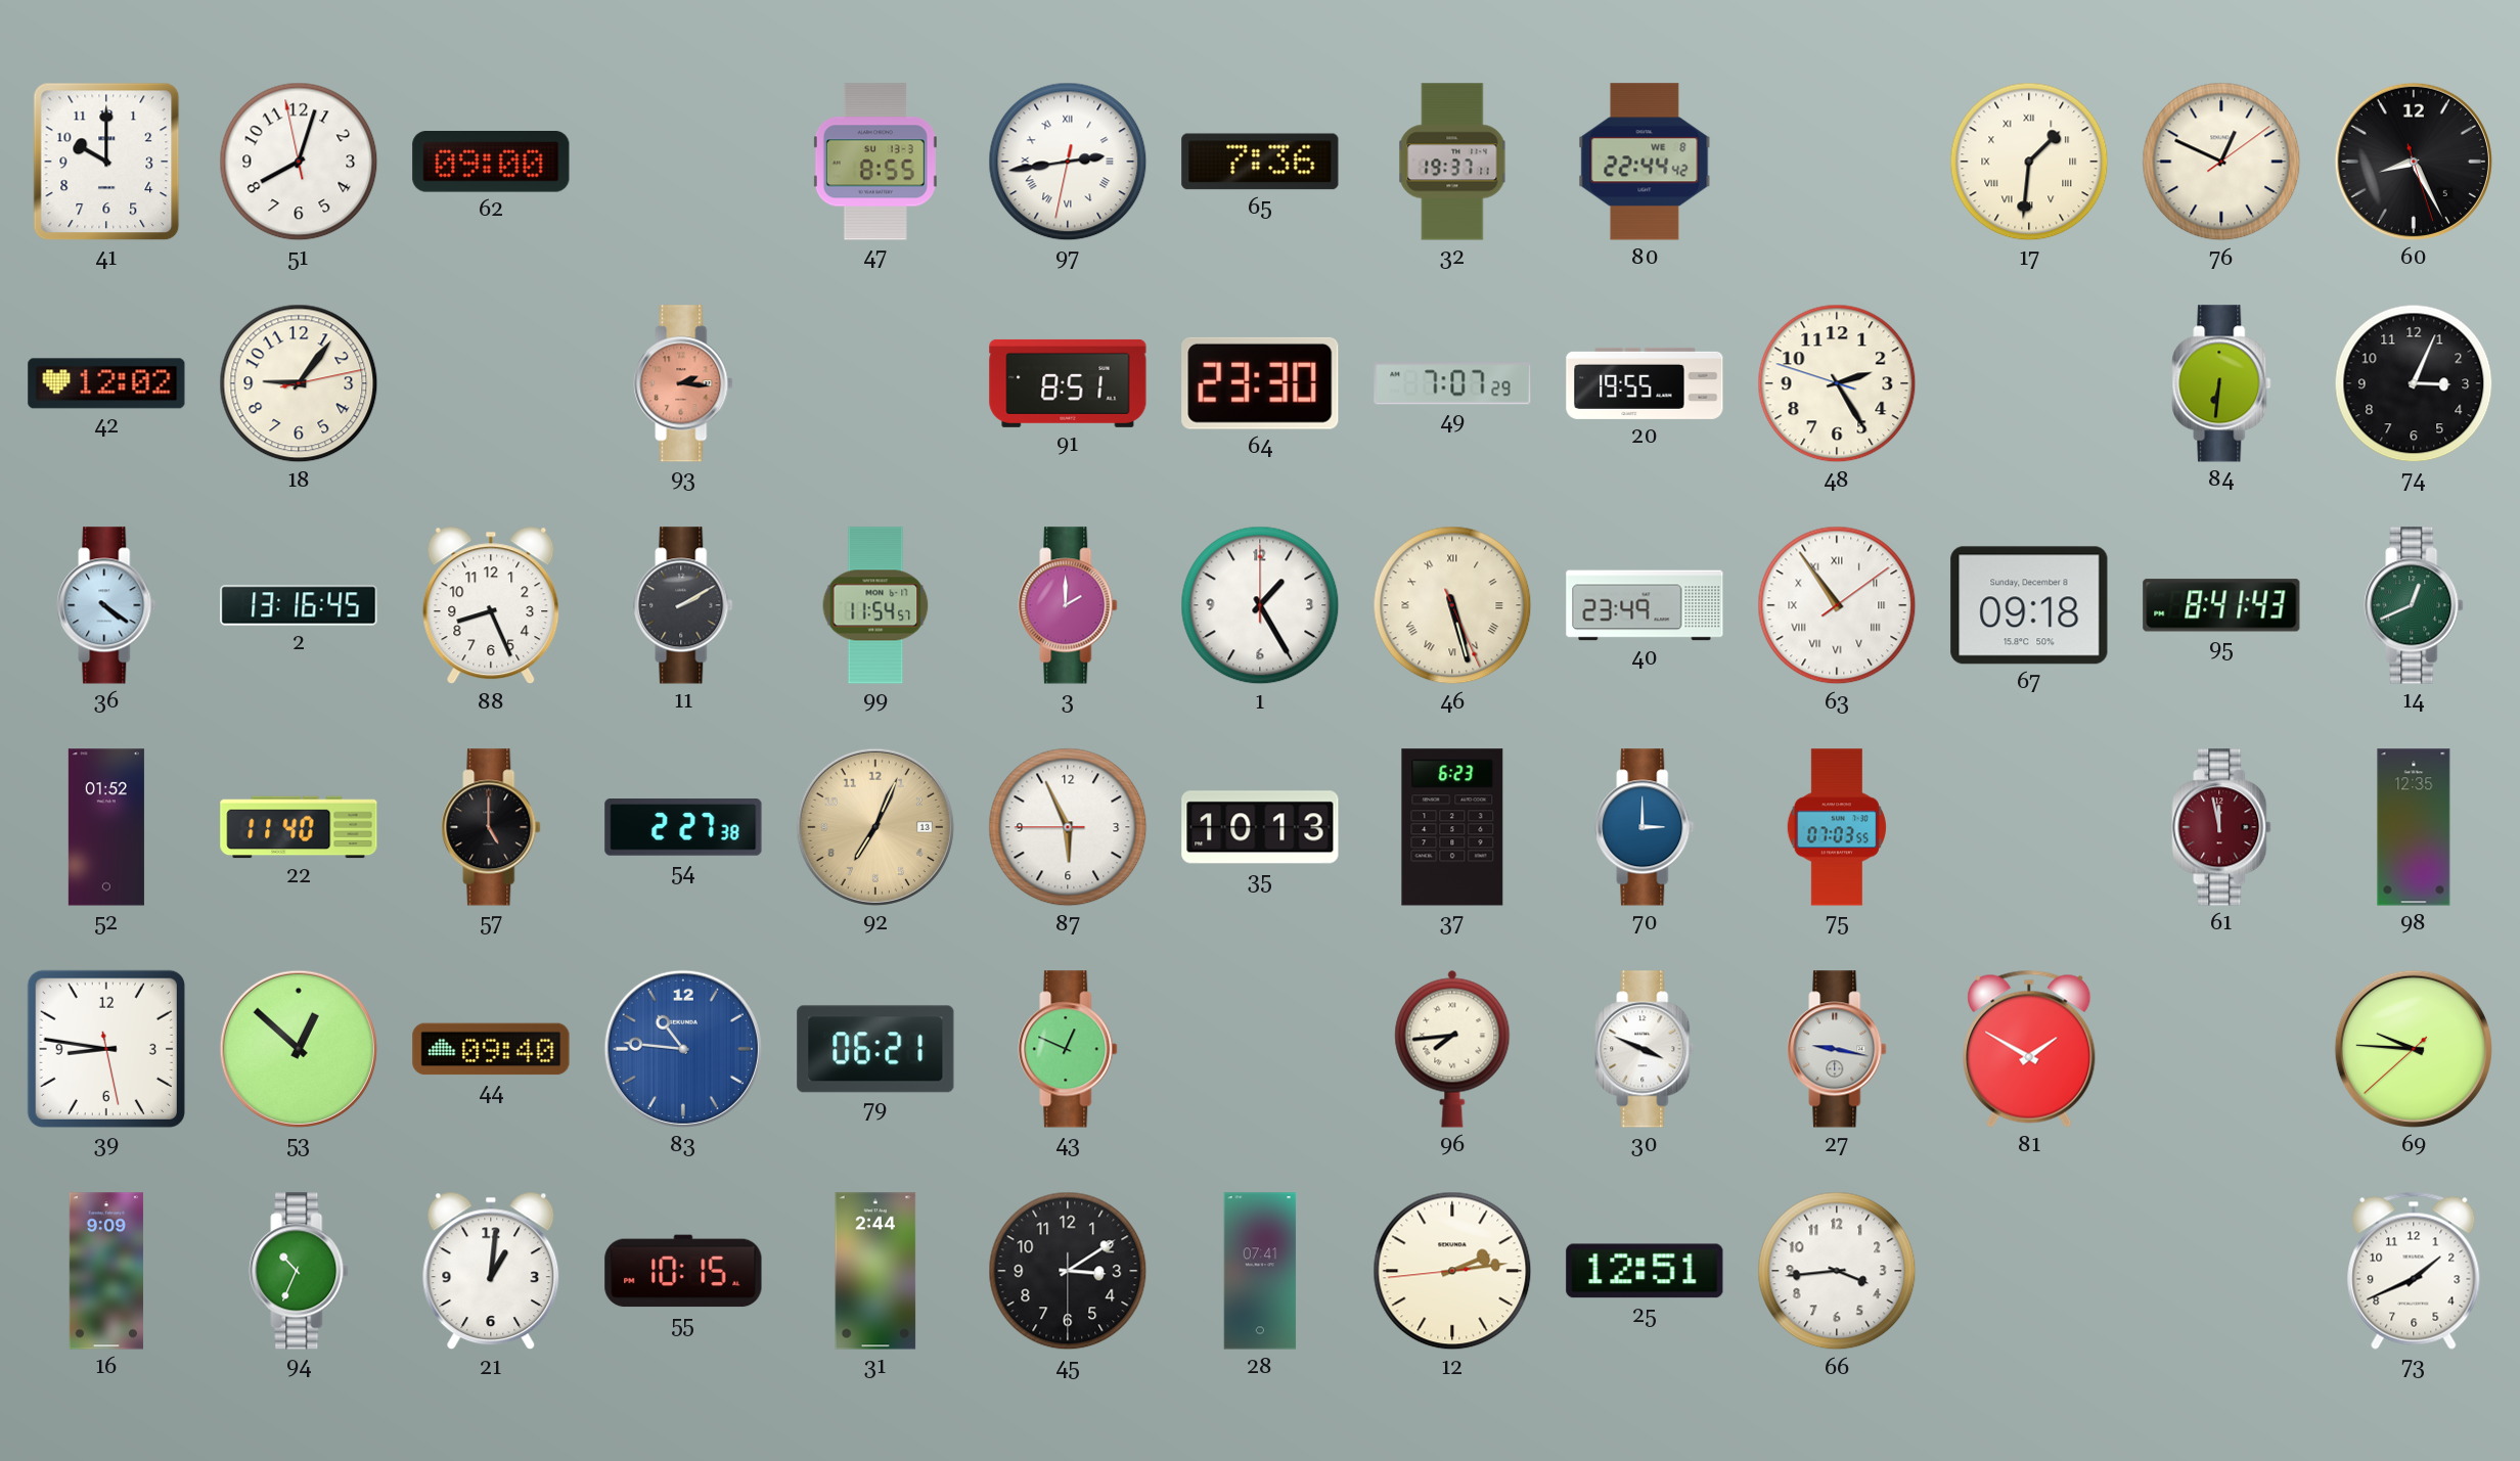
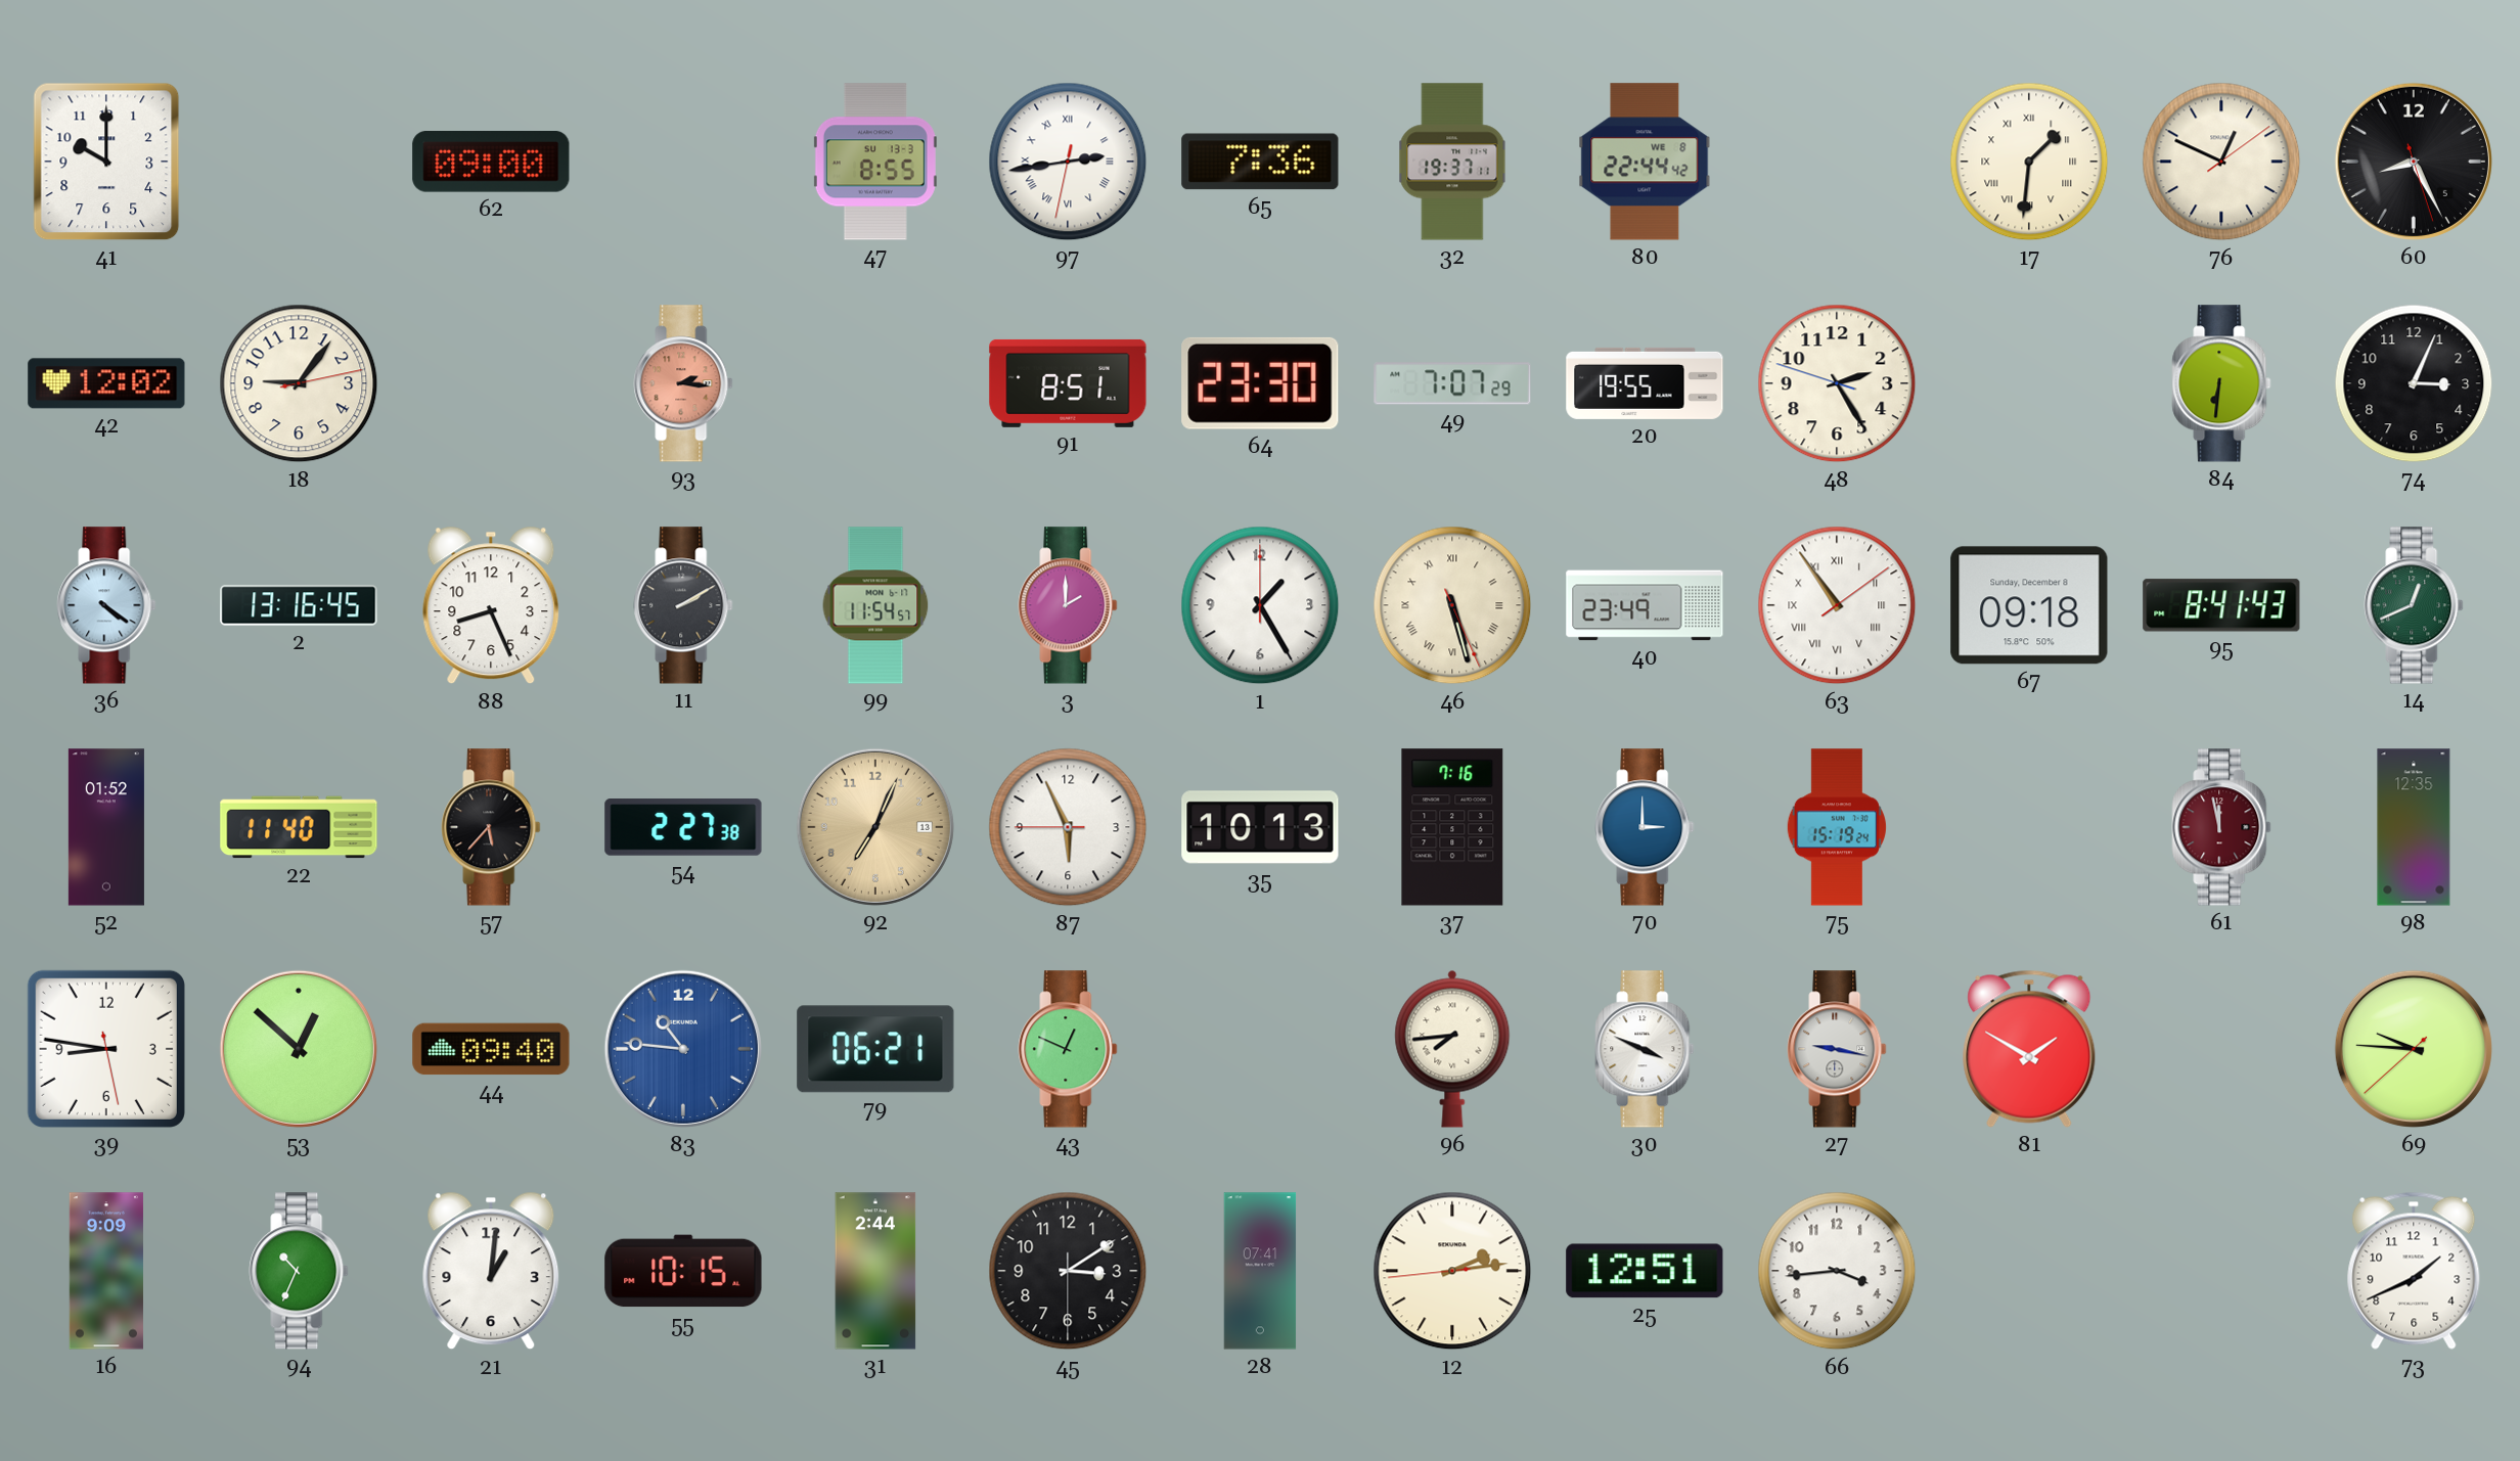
51: 8:02 -> none
57: 5:00 -> 5:37
37: 6:23 -> 7:16
75: 07:03 -> 15:19
